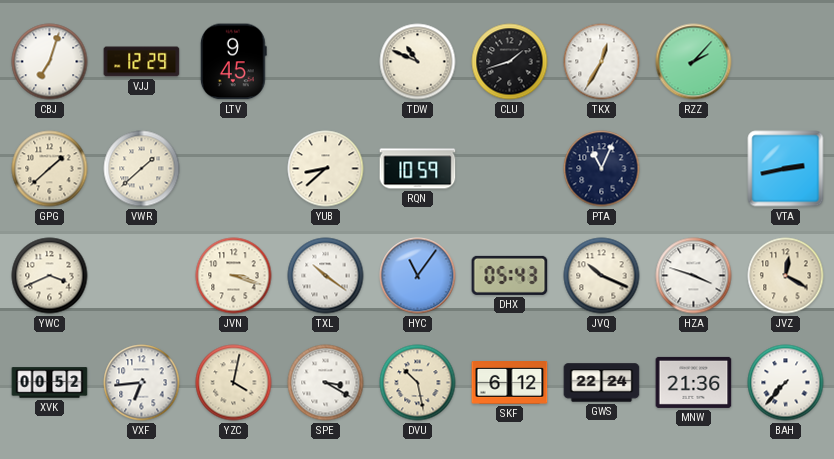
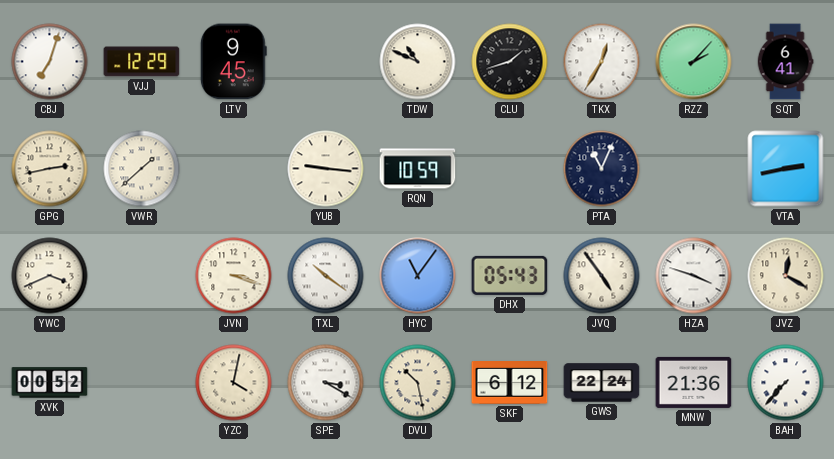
SQT: none -> 6:41
GPG: 1:38 -> 2:43
YUB: 8:38 -> 9:16
JVQ: 10:19 -> 4:54
VXF: 6:44 -> none
